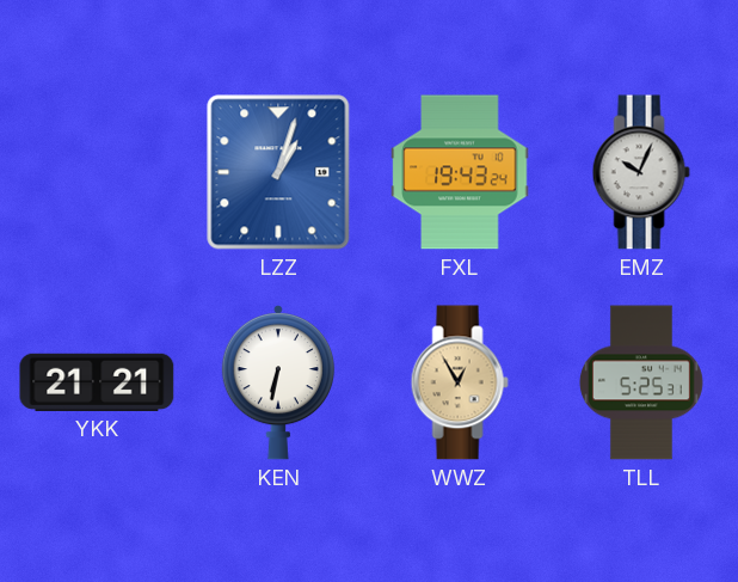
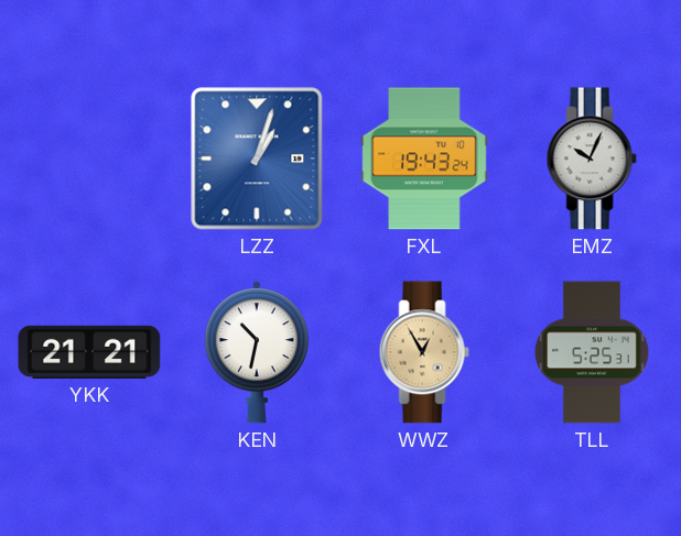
KEN: 6:32 -> 10:32
